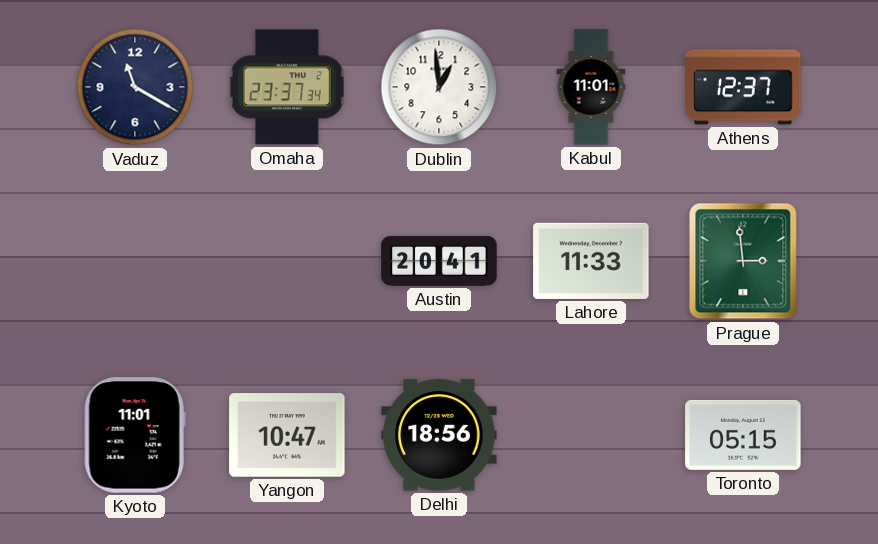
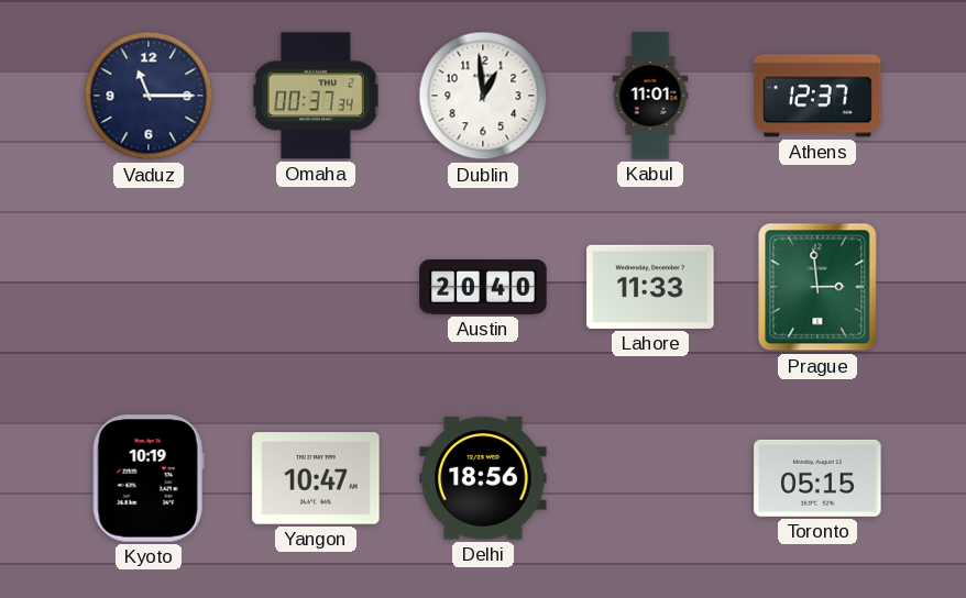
Vaduz: 11:20 -> 11:15
Omaha: 23:37 -> 00:37
Austin: 20:41 -> 20:40
Kyoto: 11:01 -> 10:19
